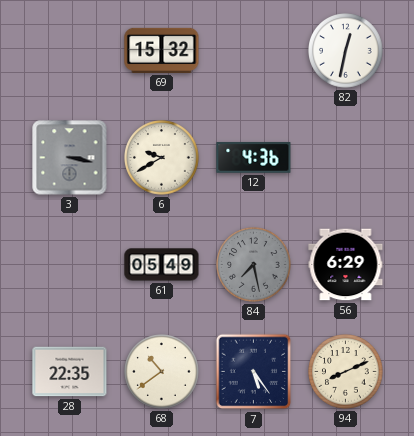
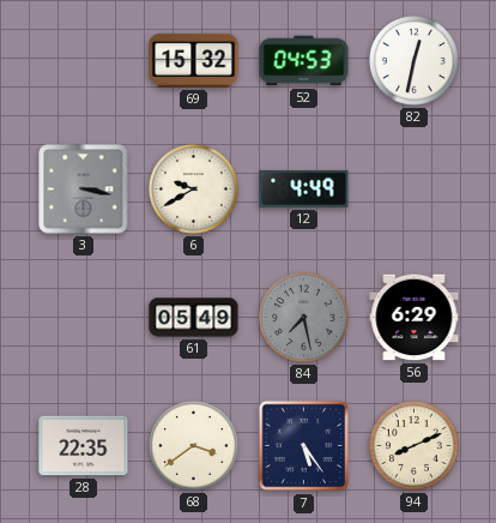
52: none -> 04:53
12: 4:36 -> 4:49
68: 10:39 -> 3:39
